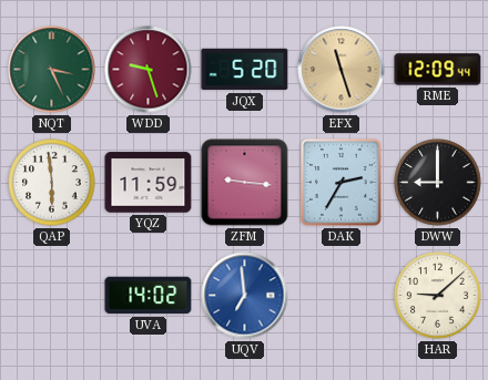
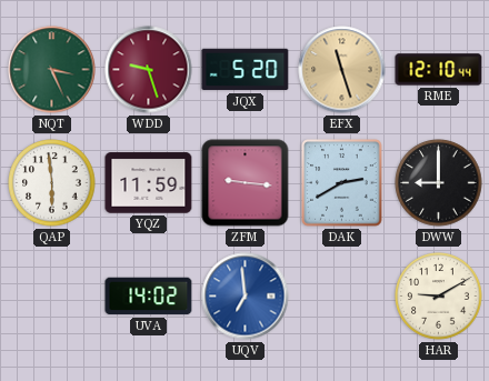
RME: 12:09 -> 12:10
DAK: 2:35 -> 2:40
HAR: 9:08 -> 9:10
